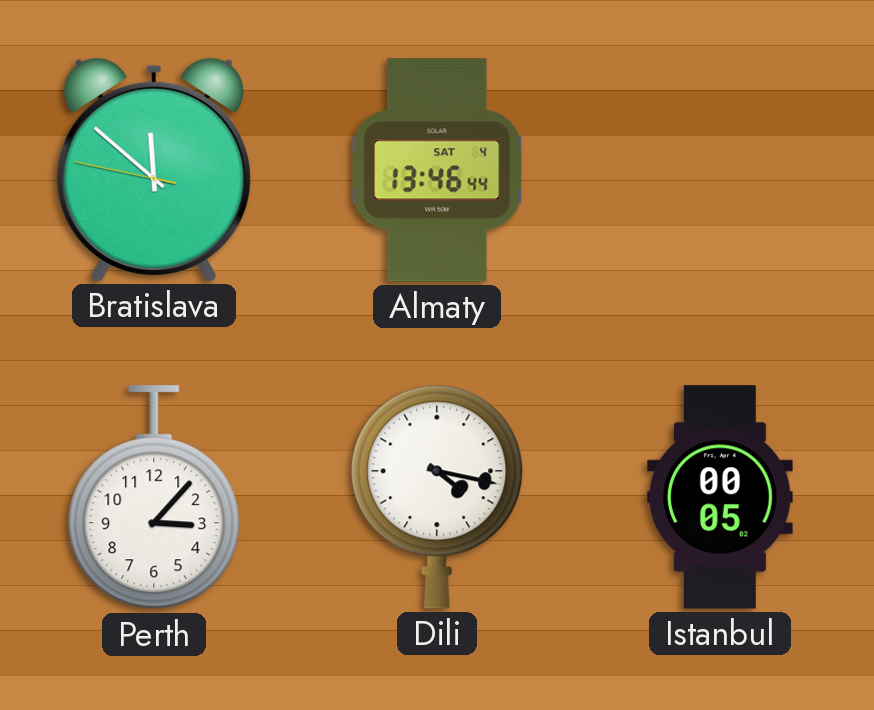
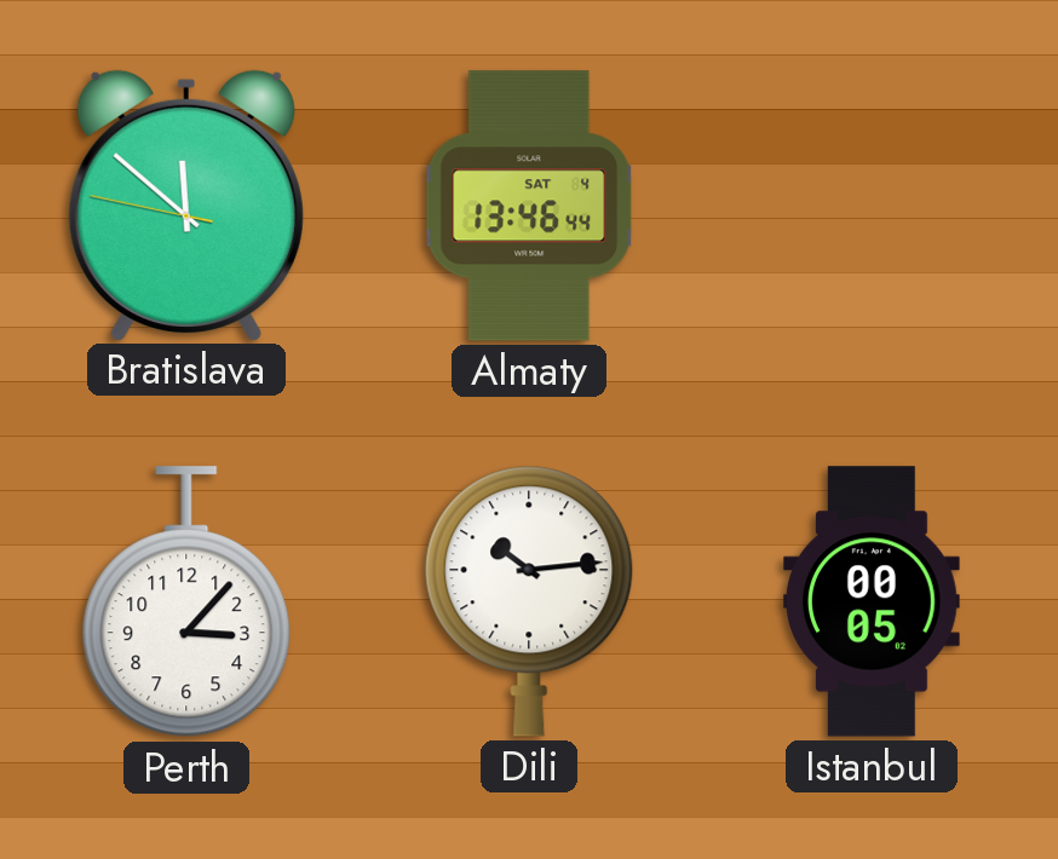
Dili: 4:17 -> 10:14
